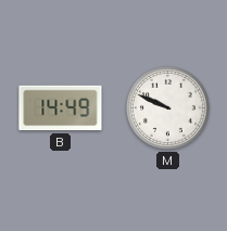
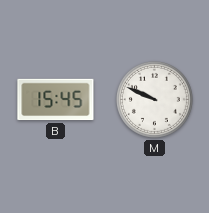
B: 14:49 -> 15:45
